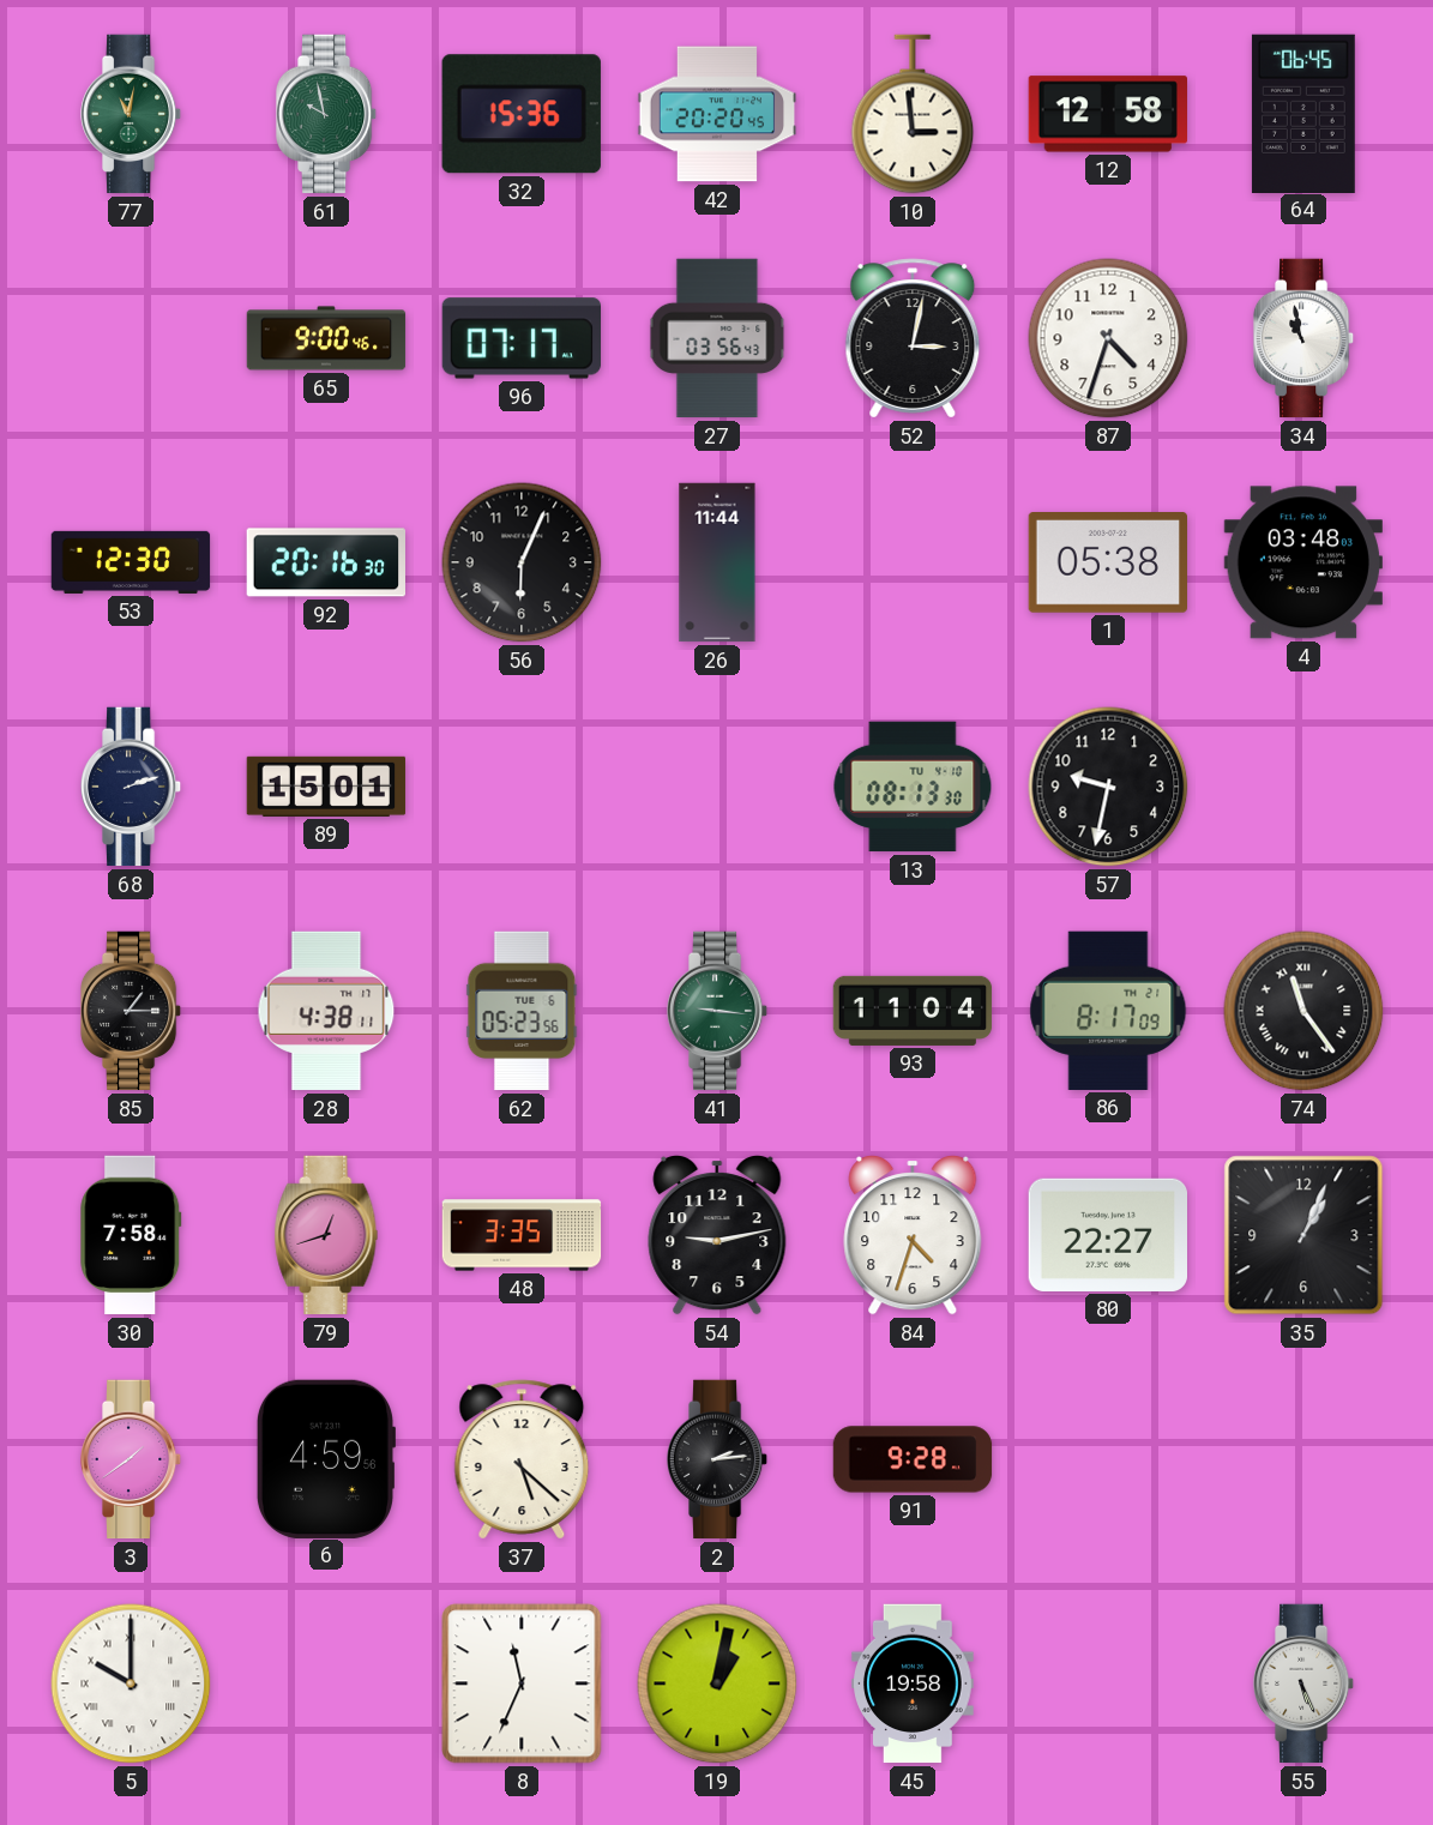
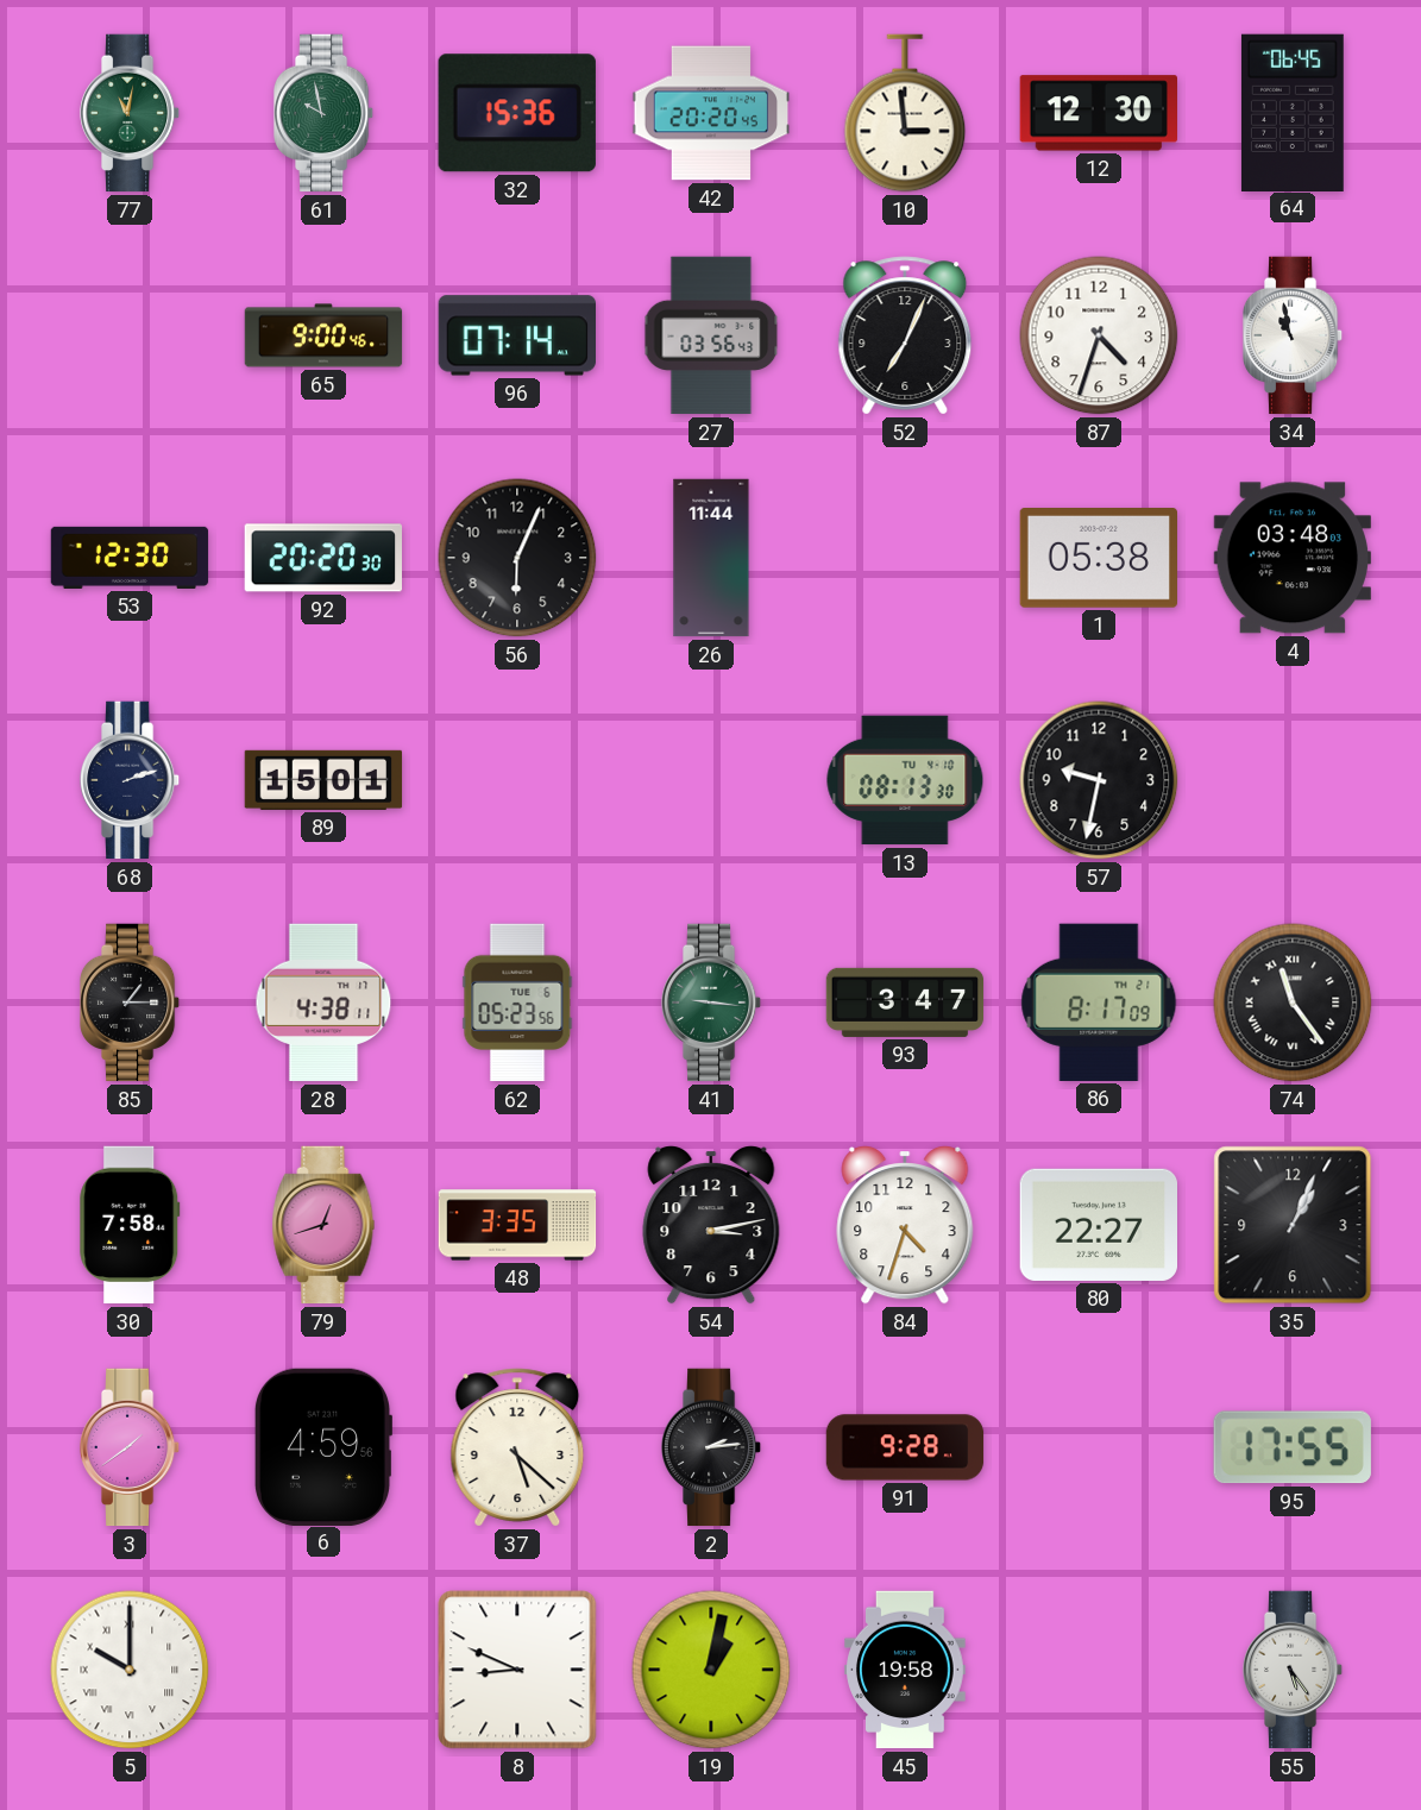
12: 12:58 -> 12:30
96: 07:17 -> 07:14
52: 3:02 -> 7:04
92: 20:16 -> 20:20
93: 11:04 -> 3:47
54: 9:13 -> 3:13
95: none -> 17:55
8: 11:34 -> 8:49
55: 5:26 -> 5:24
